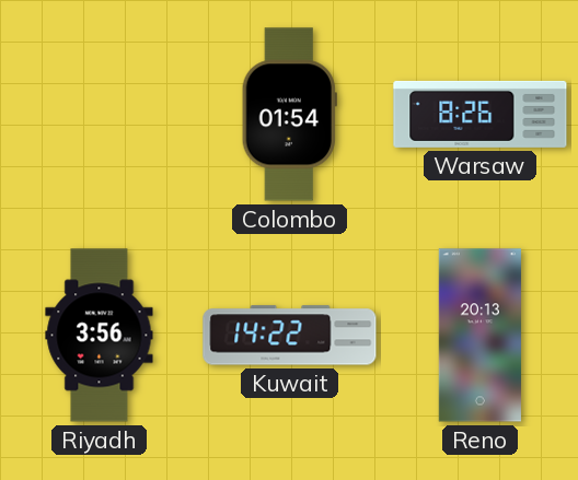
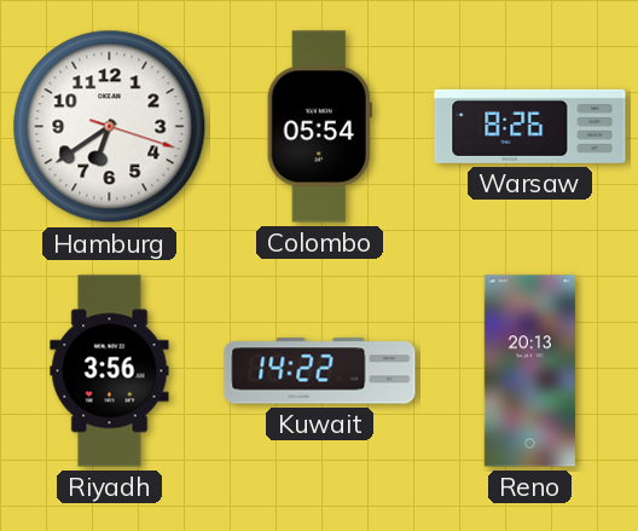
Hamburg: none -> 6:39
Colombo: 01:54 -> 05:54
